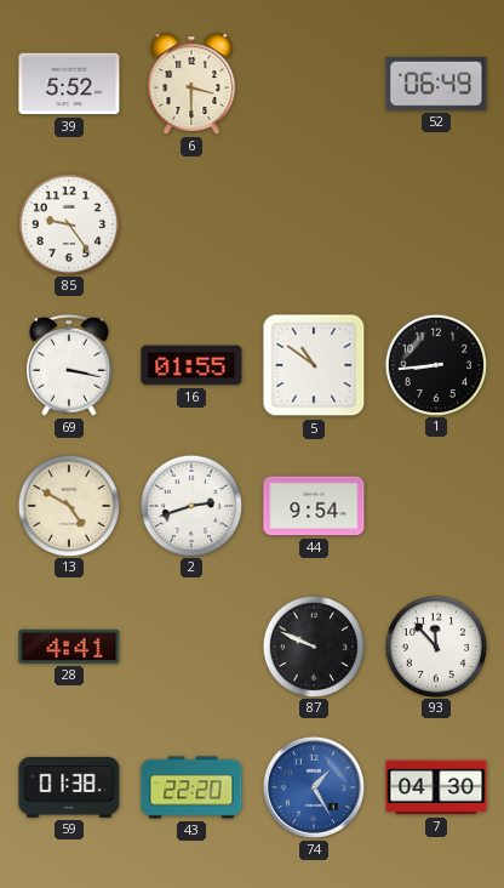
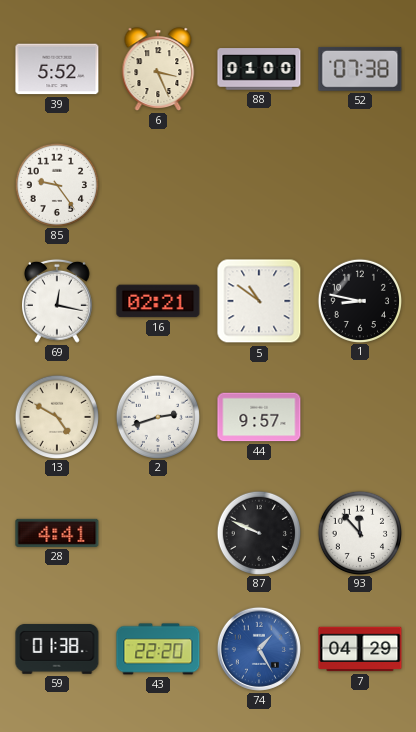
6: 3:30 -> 3:26
88: none -> 01:00
52: 06:49 -> 07:38
69: 3:17 -> 12:17
16: 01:55 -> 02:21
1: 8:44 -> 8:47
44: 9:54 -> 9:57
7: 04:30 -> 04:29
